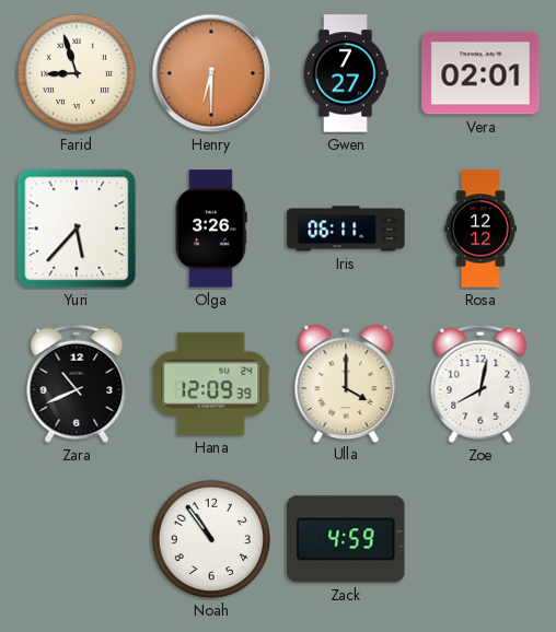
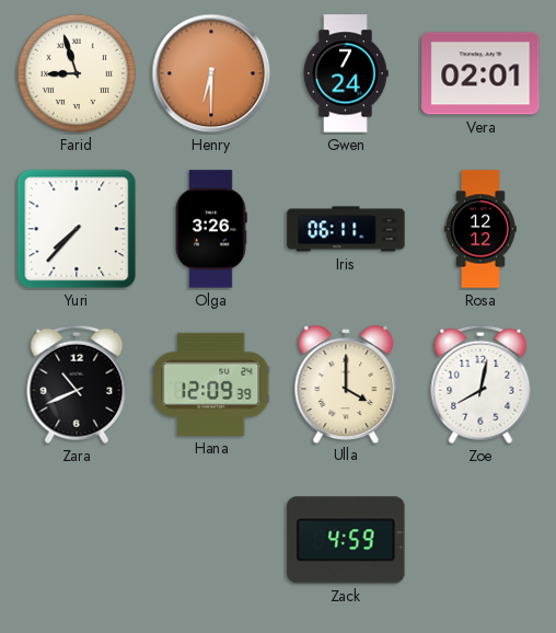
Gwen: 7:27 -> 7:24
Yuri: 5:37 -> 7:37
Noah: 10:54 -> none
